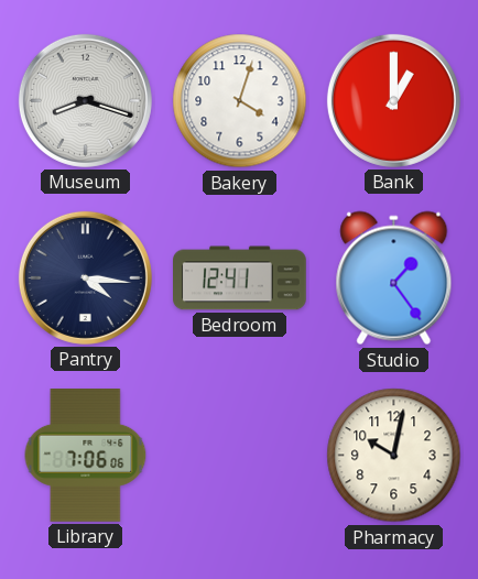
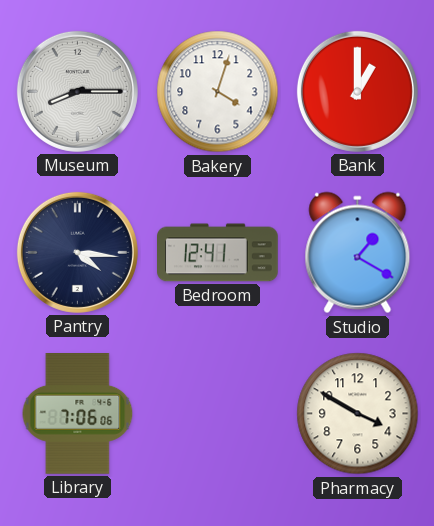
Museum: 8:18 -> 8:15
Studio: 1:24 -> 1:20
Pharmacy: 10:02 -> 3:50
